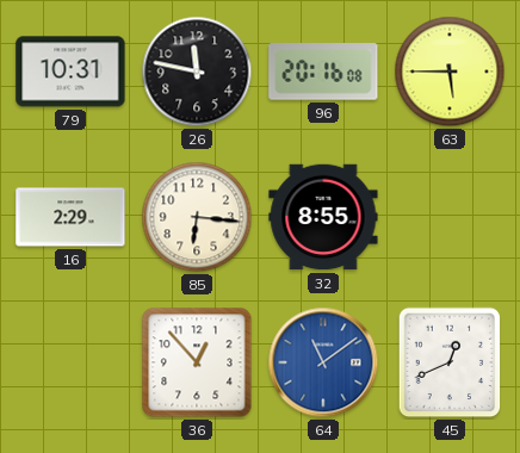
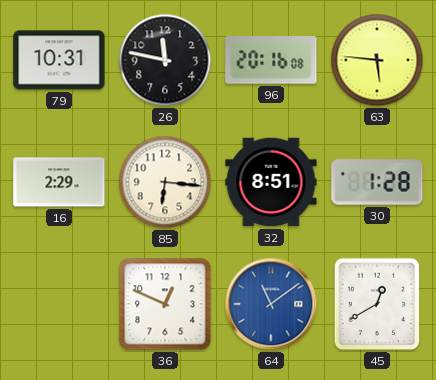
63: 5:45 -> 5:46
32: 8:55 -> 8:51
30: none -> 1:28
36: 12:53 -> 12:49
45: 12:41 -> 12:40
